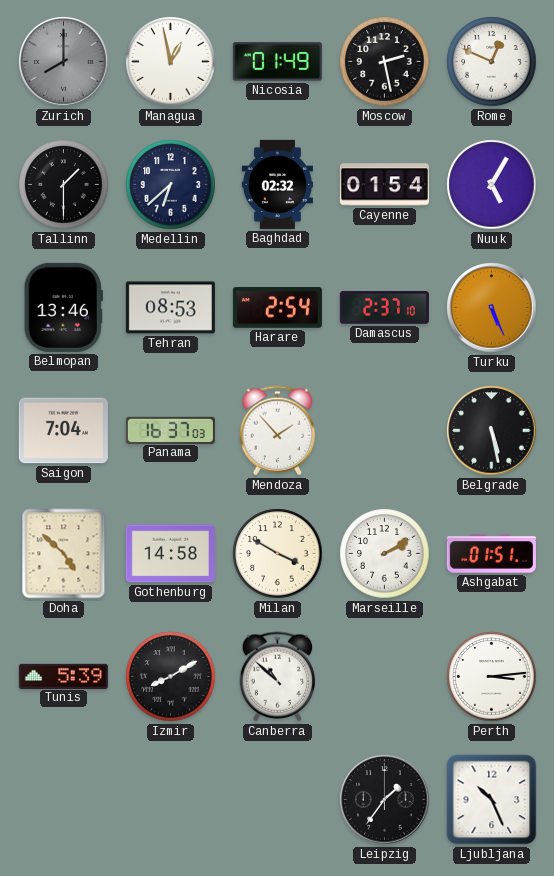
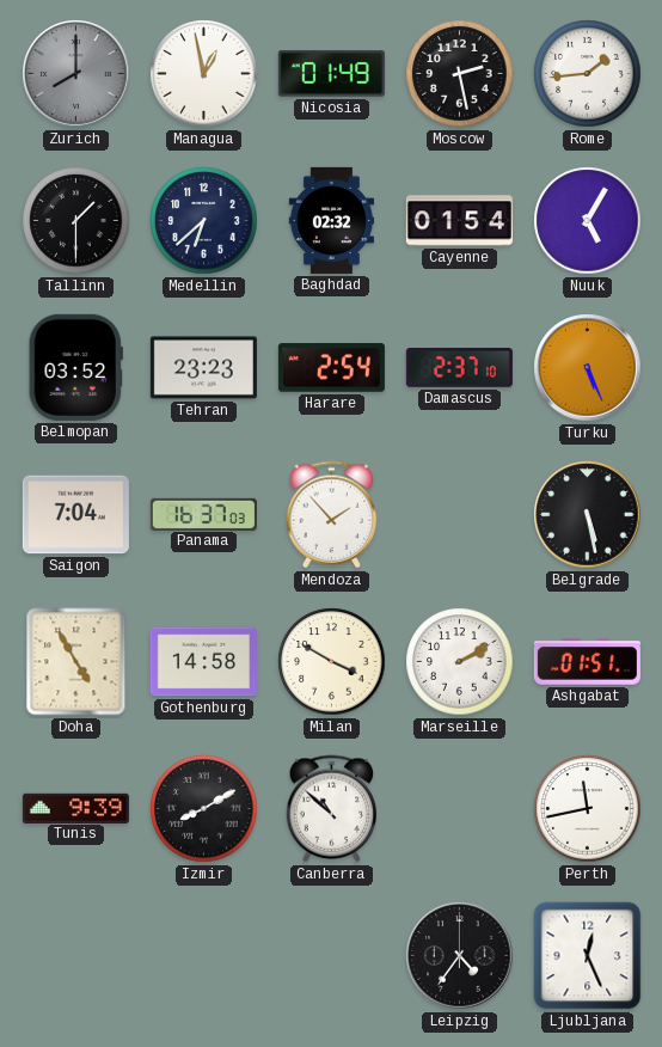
Rome: 12:49 -> 1:44
Belmopan: 13:46 -> 03:52
Tehran: 08:53 -> 23:23
Doha: 4:52 -> 4:55
Tunis: 5:39 -> 9:39
Perth: 3:14 -> 11:43
Leipzig: 1:36 -> 4:36
Ljubljana: 10:26 -> 12:26
